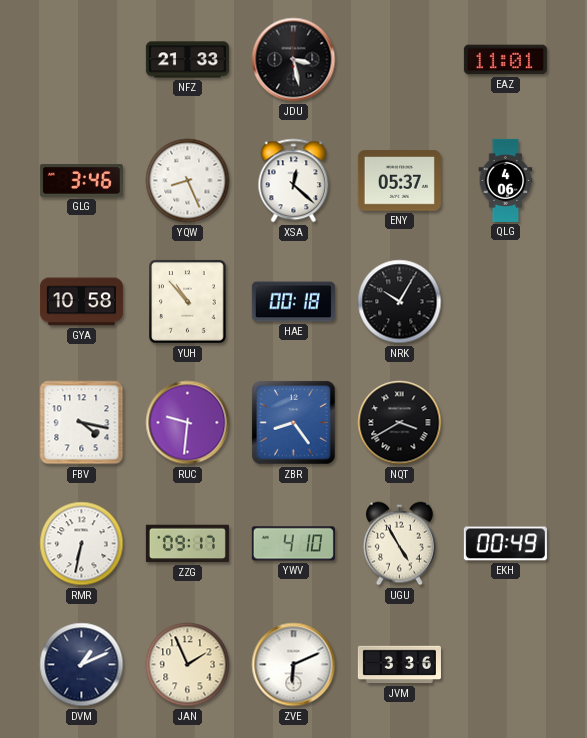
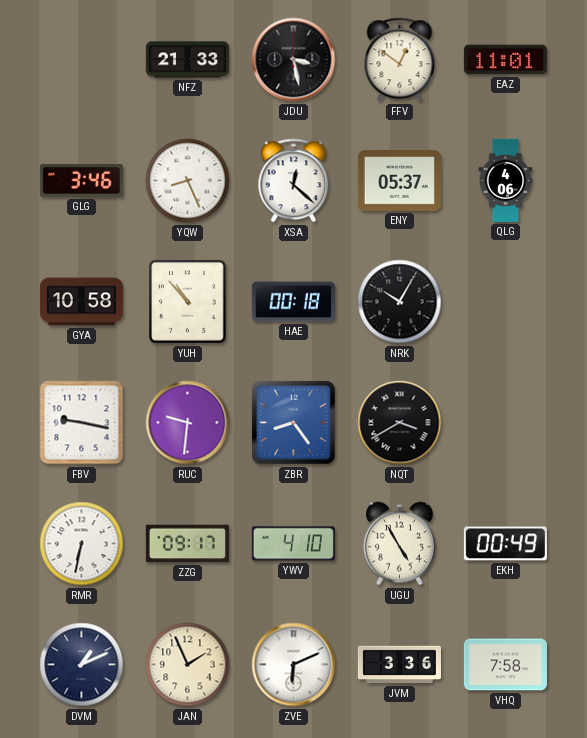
FFV: none -> 12:51
FBV: 4:17 -> 9:17
VHQ: none -> 7:58
